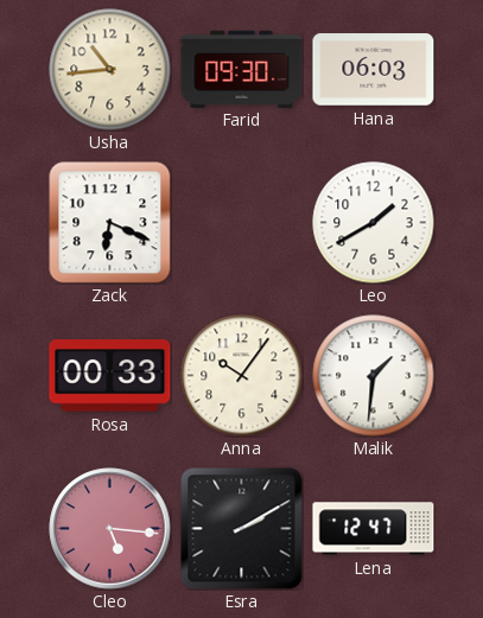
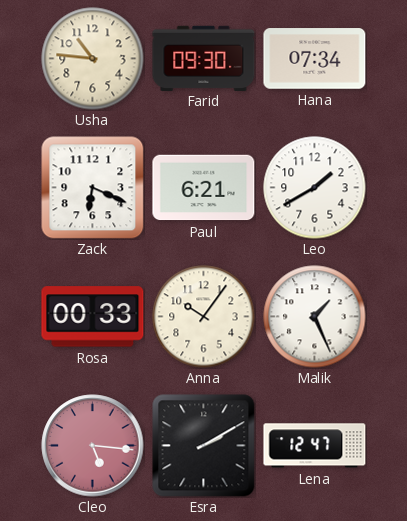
Usha: 10:44 -> 10:46
Hana: 06:03 -> 07:34
Paul: none -> 6:21
Malik: 1:31 -> 1:26
